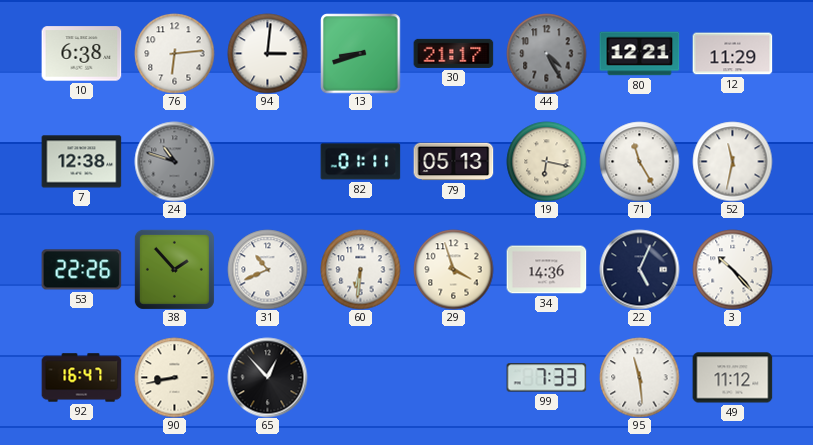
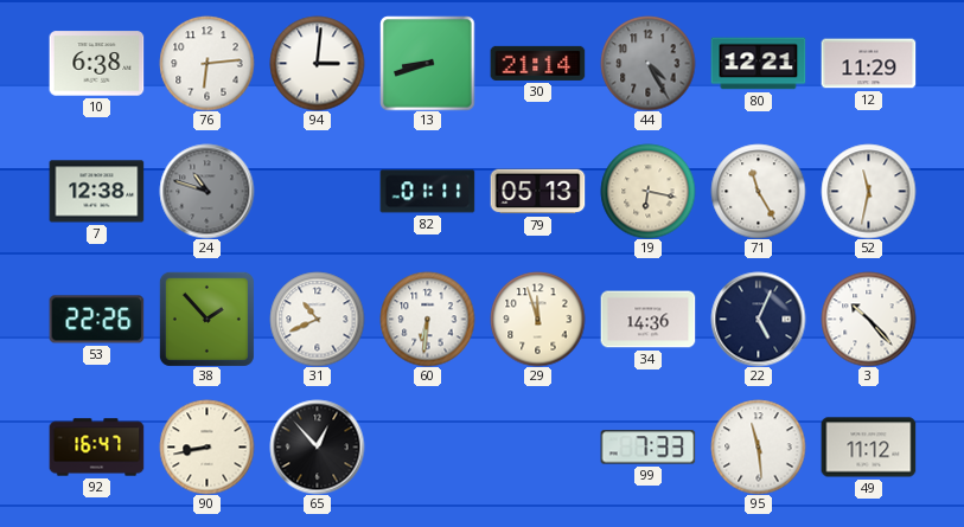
30: 21:17 -> 21:14
29: 3:57 -> 11:57
